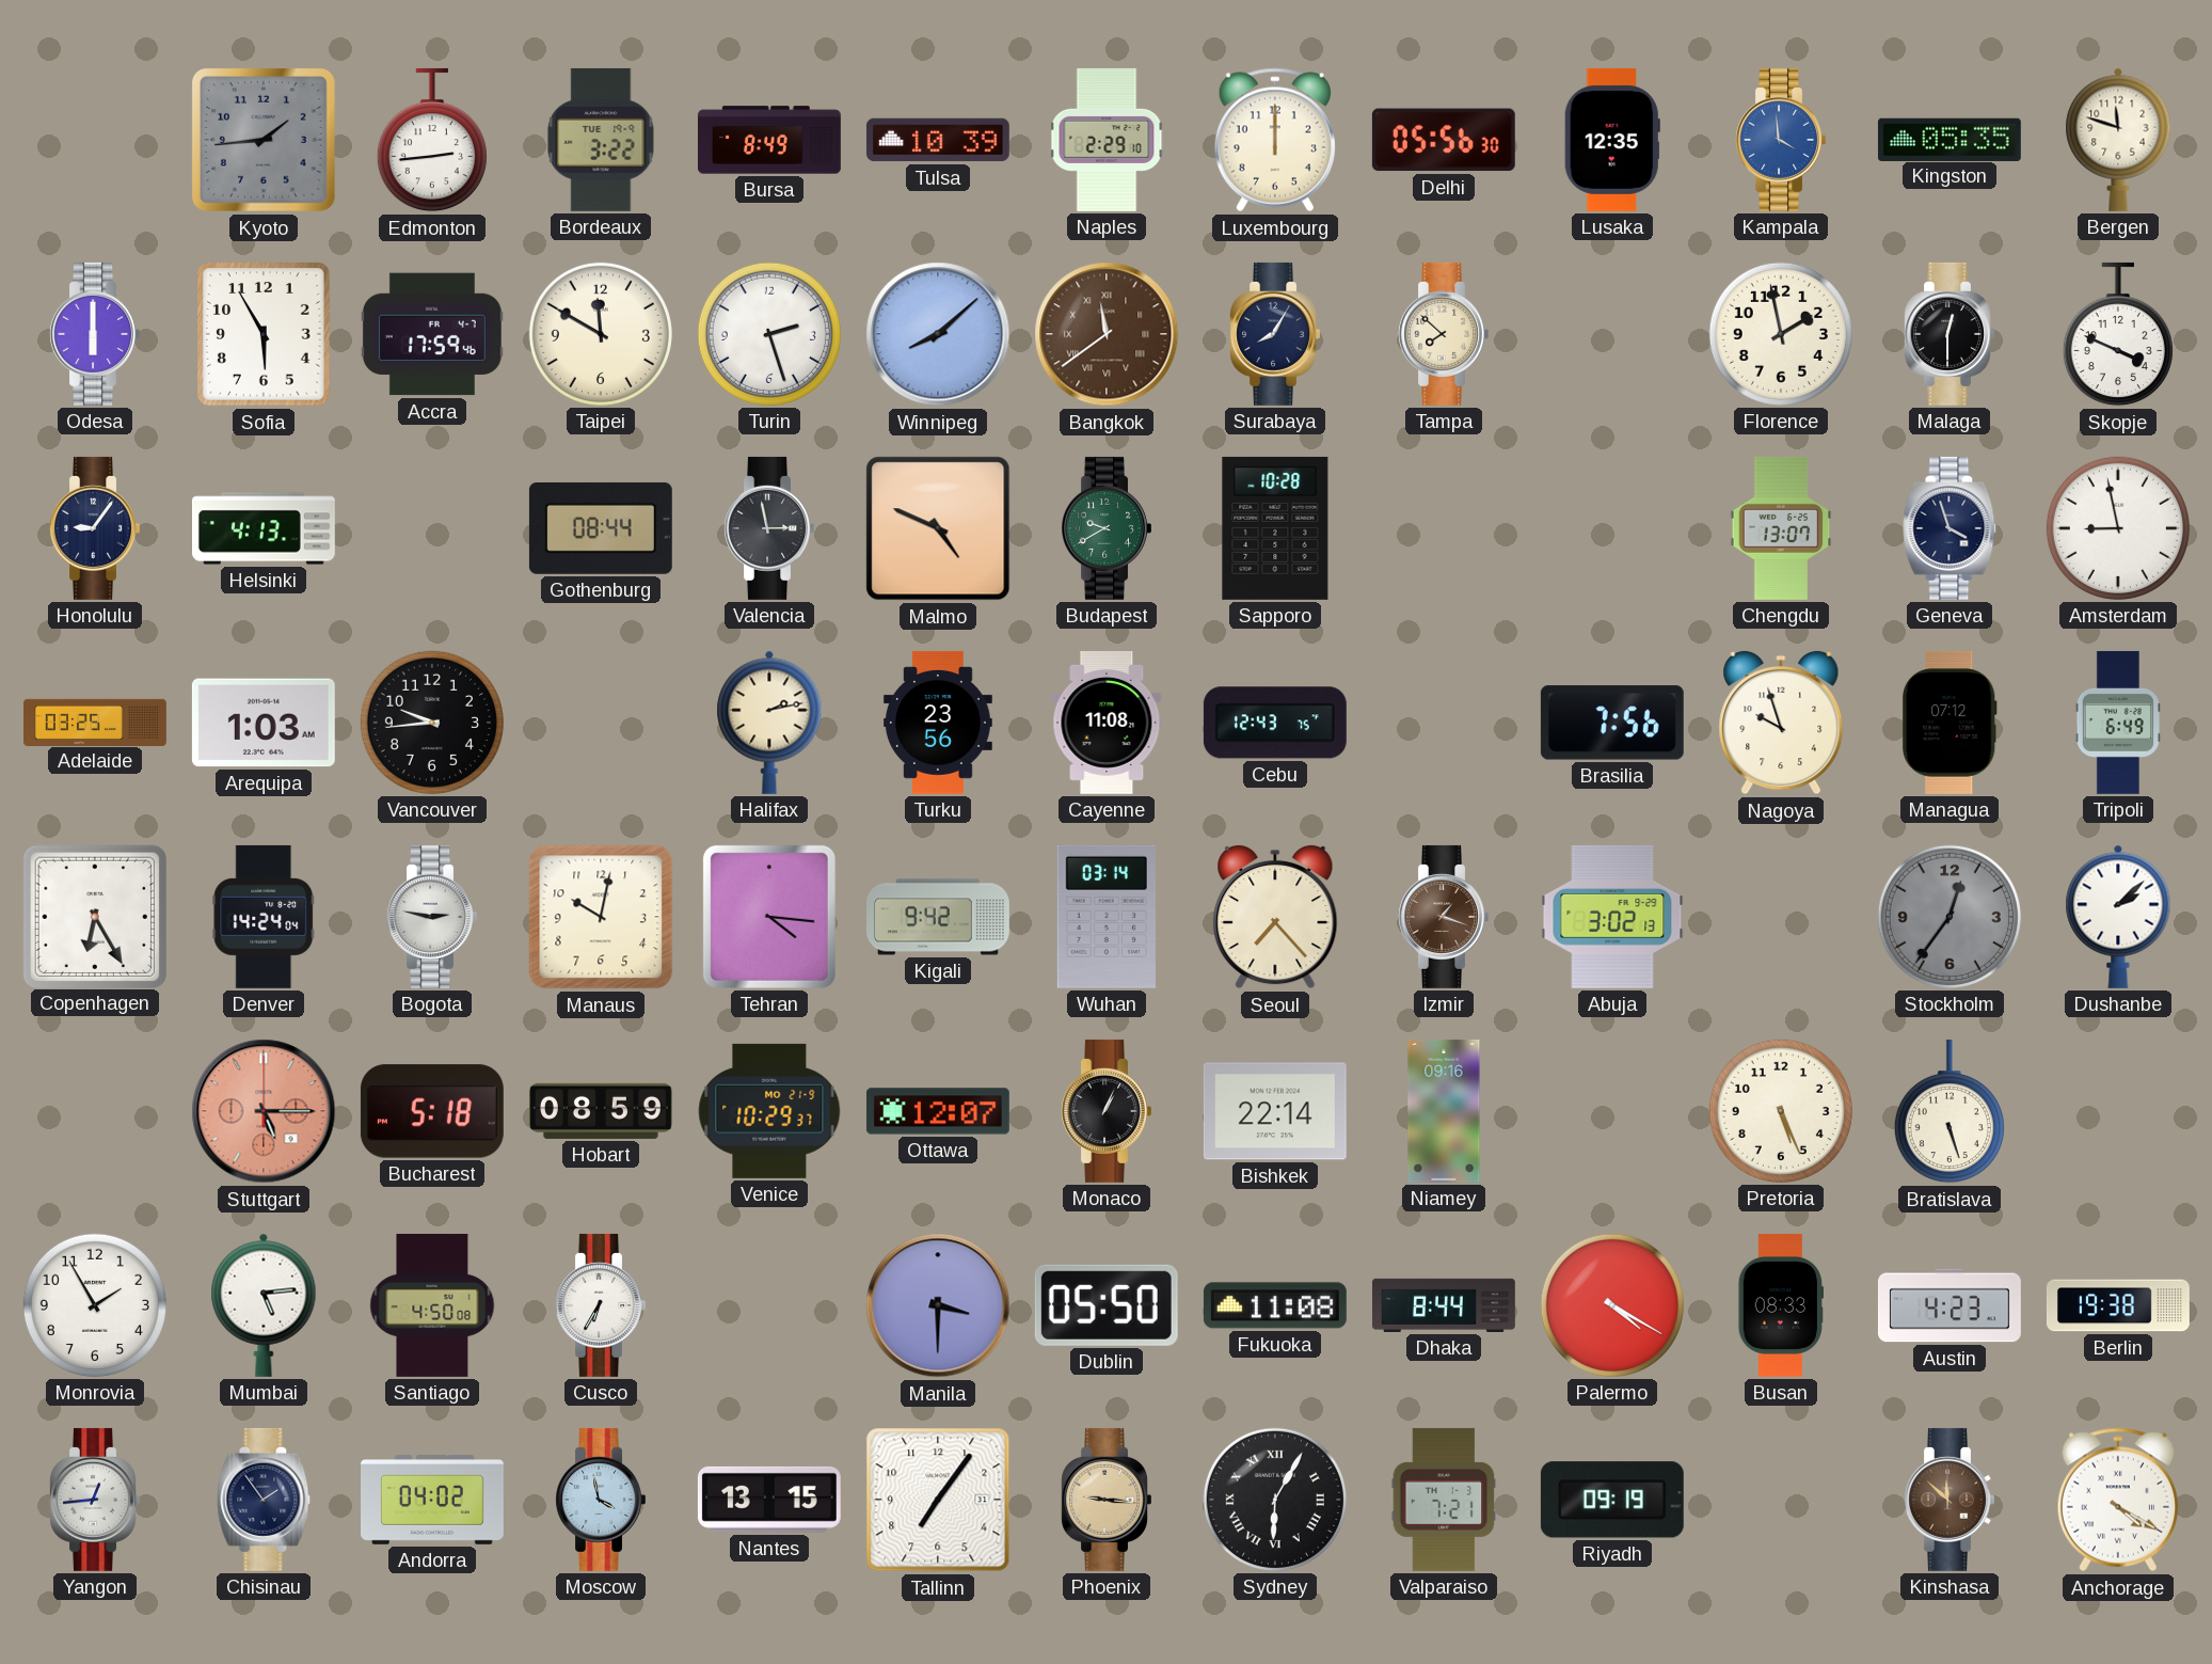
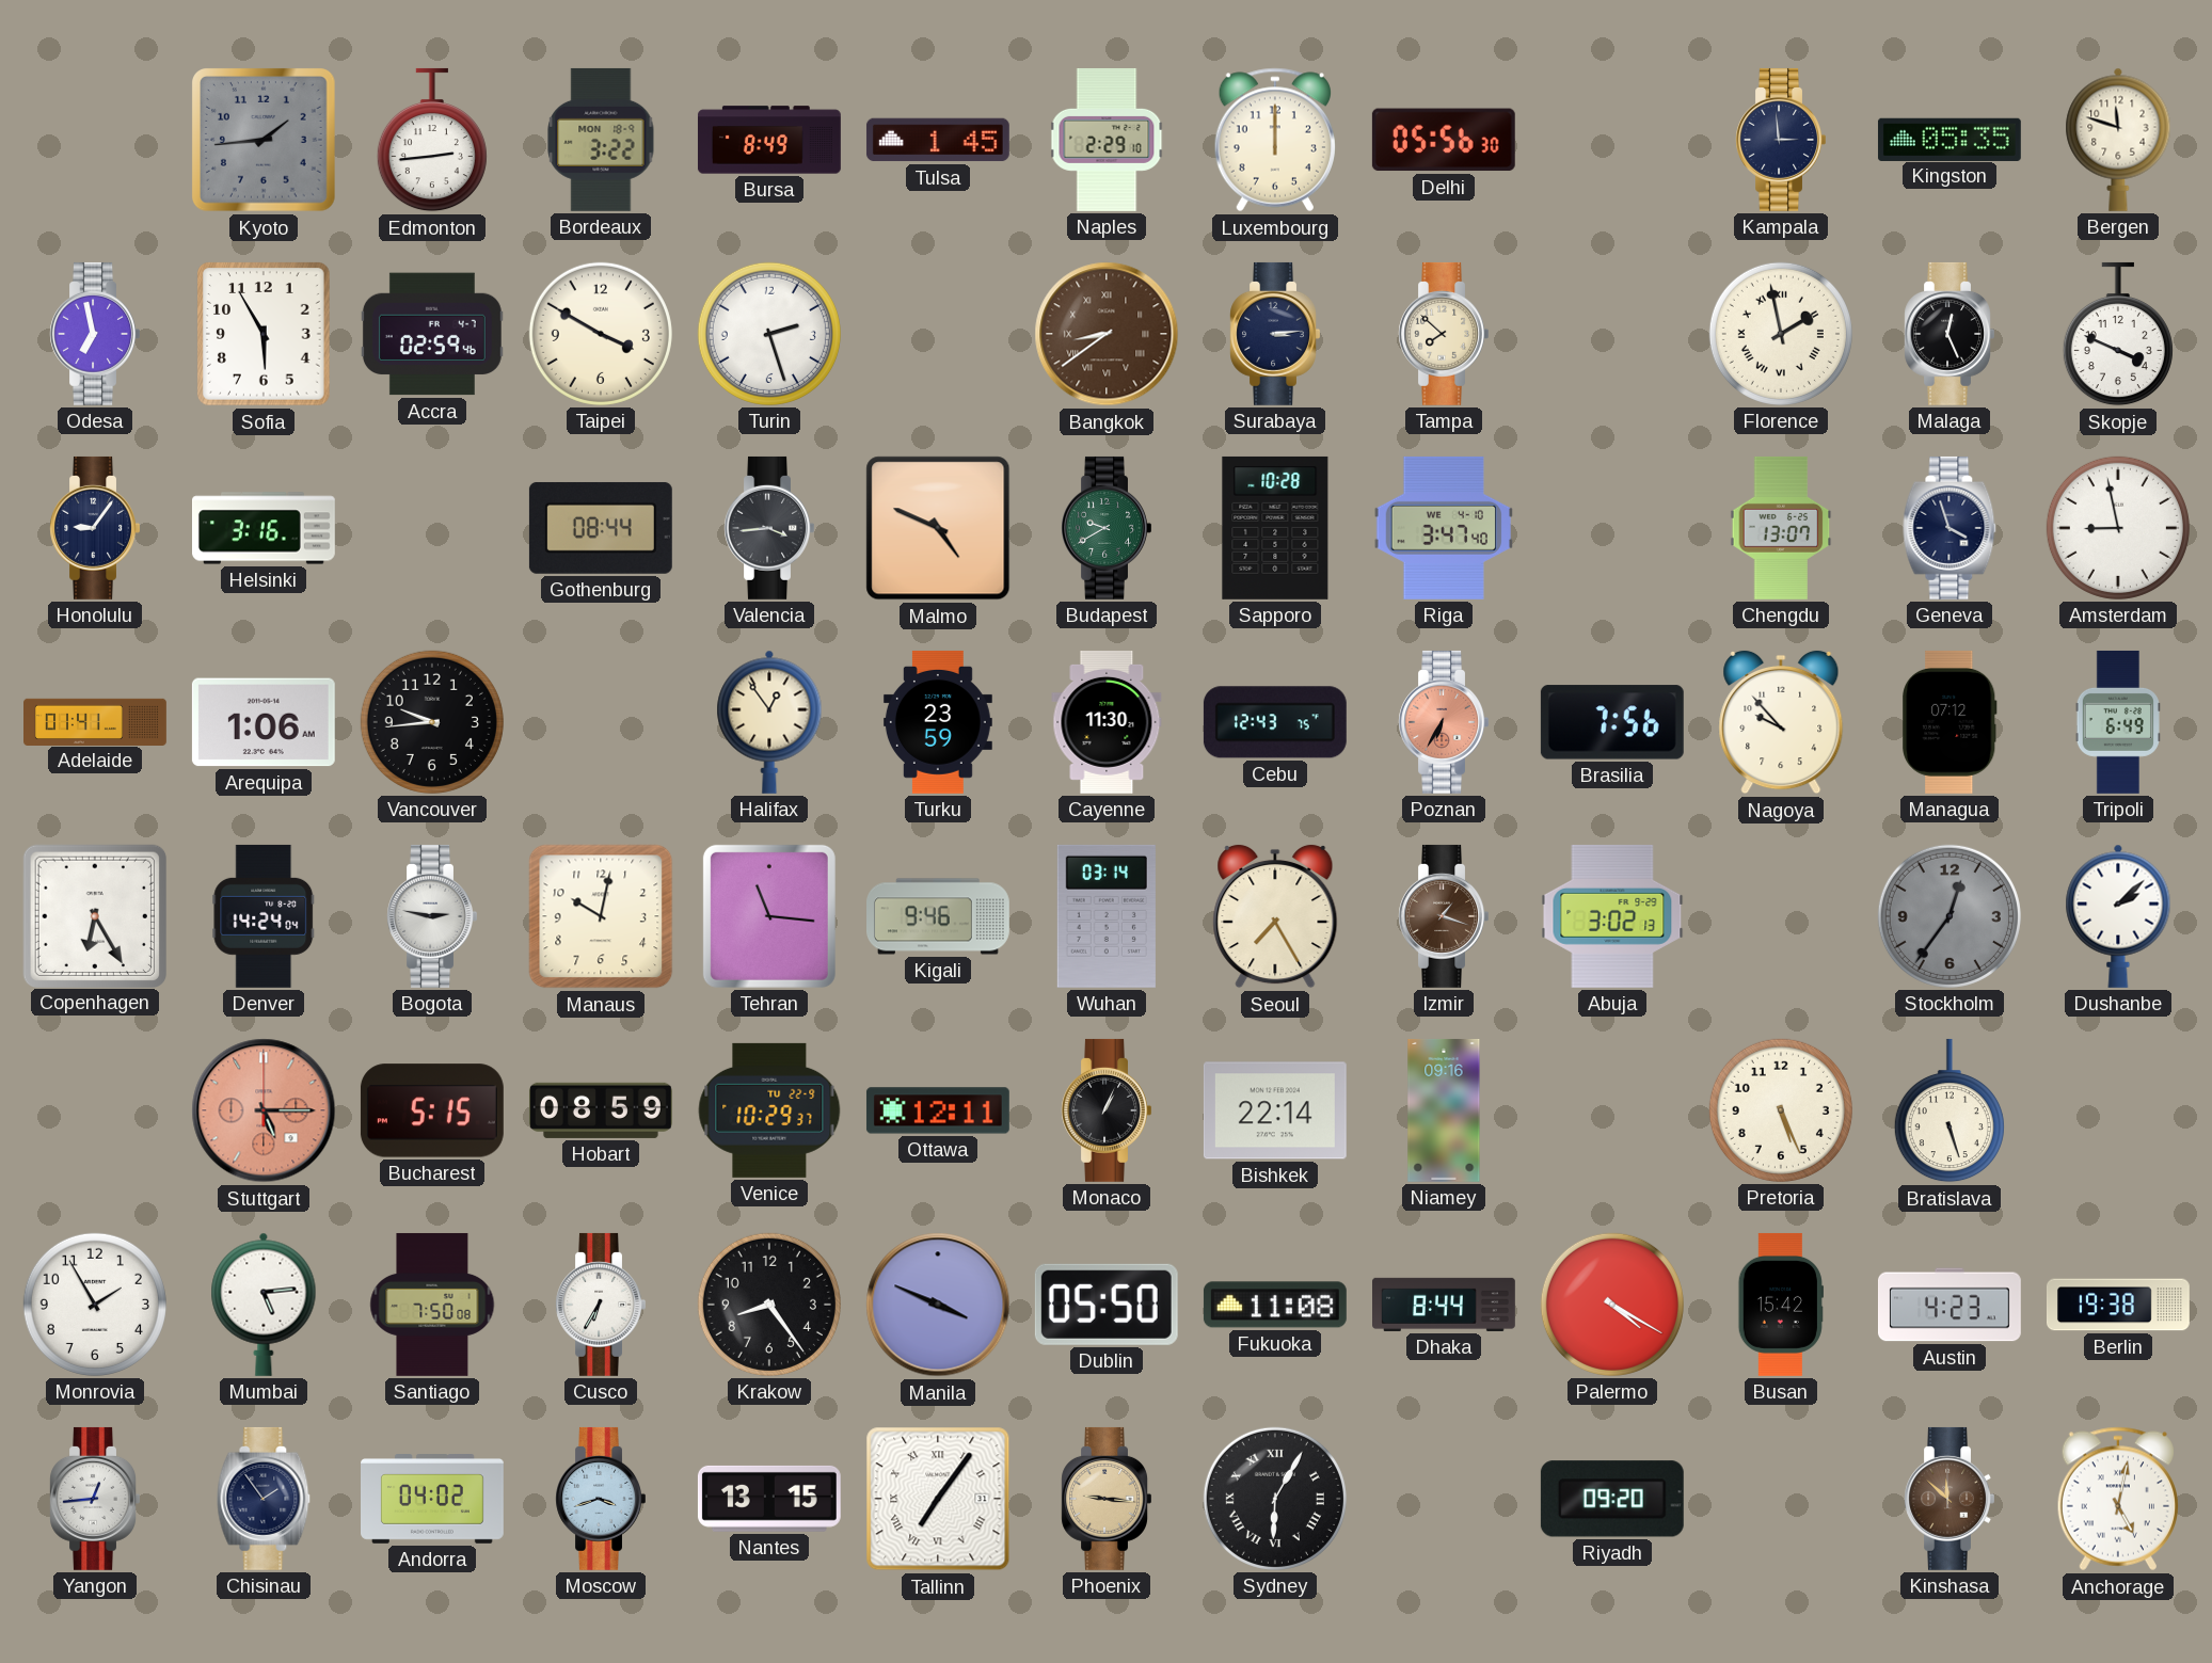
Bordeaux date: TUE 19-9 -> MON 18-9
Tulsa: 10:39 -> 1:45
Lusaka: 12:35 -> none
Kampala: 3:59 -> 2:59
Kampala dial: blue -> navy
Odesa: 6:00 -> 6:58
Accra: 17:59 -> 02:59
Taipei: 11:50 -> 3:50
Winnipeg: 8:08 -> none
Bangkok: 11:39 -> 8:39
Surabaya: 8:05 -> 3:14
Florence numerals: Arabic -> Roman
Malaga: 12:30 -> 12:26
Helsinki: 4:13 -> 3:16
Valencia: 2:58 -> 3:44
Riga: none -> 3:47
Adelaide: 03:25 -> 01:41
Arequipa: 1:03 -> 1:06
Halifax: 2:13 -> 12:54
Turku: 23:56 -> 23:59
Cayenne: 11:08 -> 11:30
Poznan: none -> 6:35
Nagoya: 9:57 -> 9:53
Tehran: 4:16 -> 11:16
Kigali: 9:42 -> 9:46
Seoul: 7:23 -> 7:25
Bucharest: 5:18 -> 5:15
Venice date: MO 21-9 -> TU 22-9
Ottawa: 12:07 -> 12:11
Santiago: 4:50 -> 7:50
Krakow: none -> 8:24
Manila: 3:30 -> 3:49
Busan: 08:33 -> 15:42
Moscow: 3:58 -> 3:42
Tallinn numerals: Arabic -> Roman
Valparaiso: 7:21 -> none
Riyadh: 09:19 -> 09:20
Anchorage: 4:20 -> 5:02
